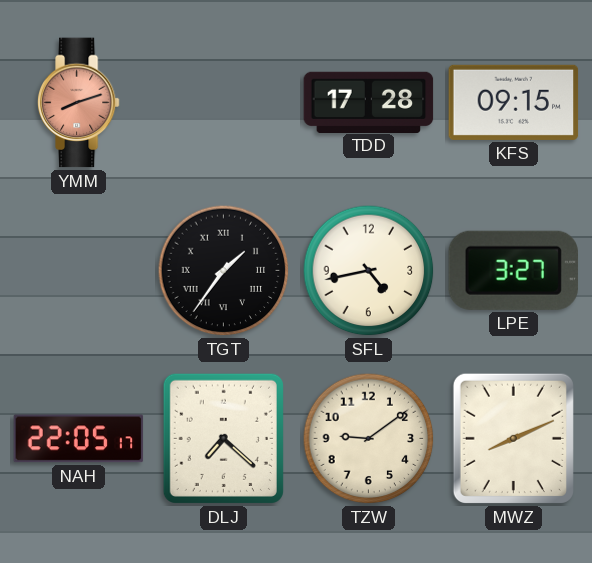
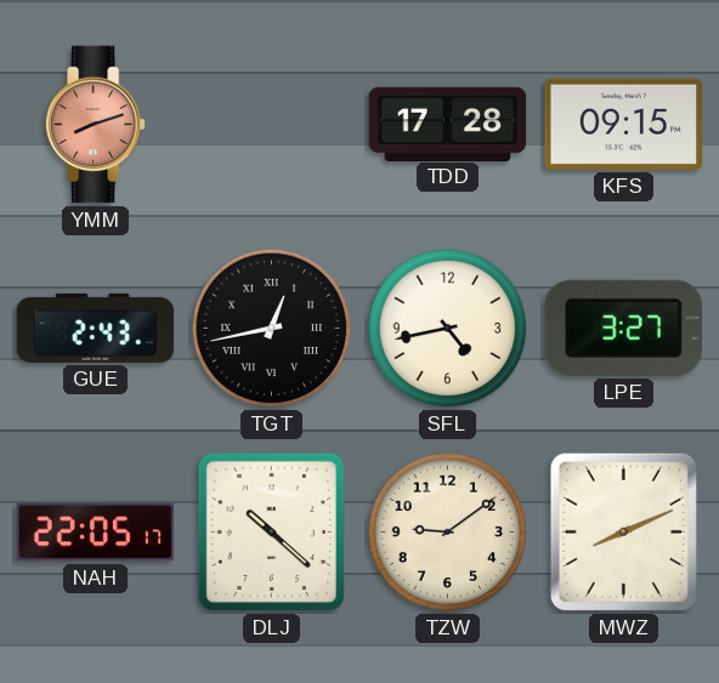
GUE: none -> 2:43
TGT: 1:36 -> 12:43
DLJ: 7:22 -> 10:22
